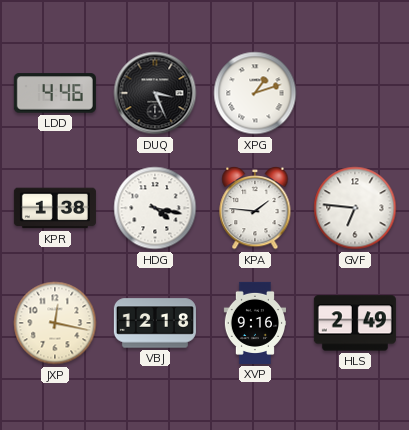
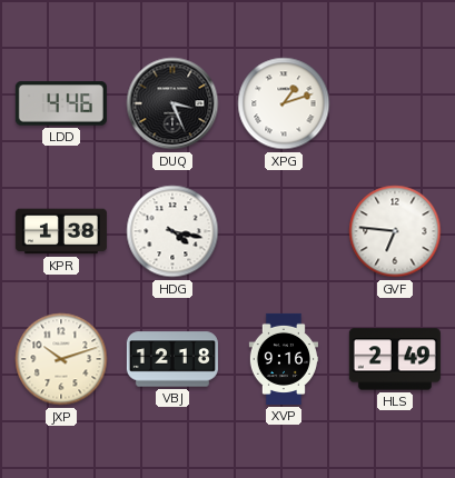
KPA: 1:46 -> none
JXP: 12:17 -> 10:12
